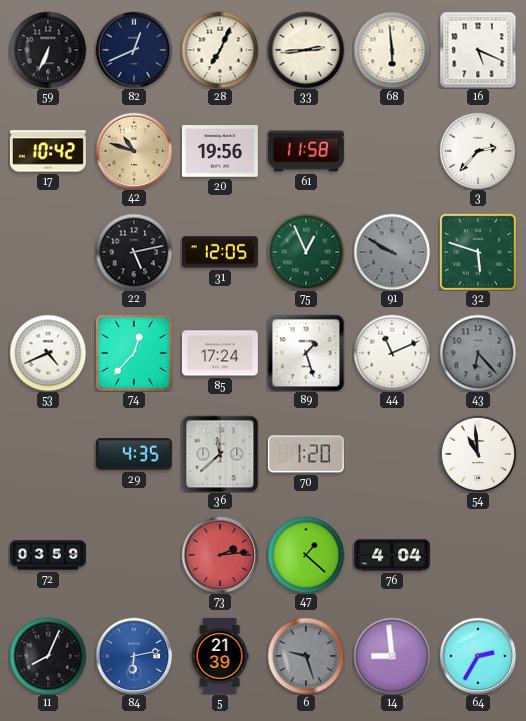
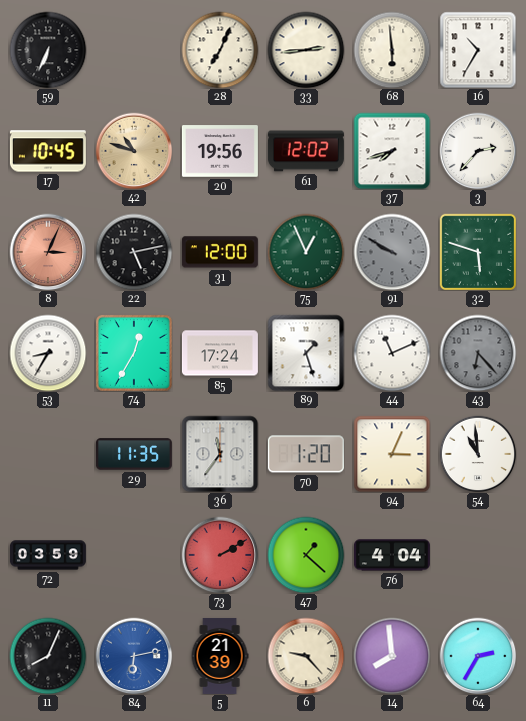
82: 12:41 -> none
16: 5:19 -> 10:35
17: 10:42 -> 10:45
61: 11:58 -> 12:02
37: none -> 7:42
8: none -> 3:04
31: 12:05 -> 12:00
53: 4:41 -> 8:35
74: 12:37 -> 12:35
29: 4:35 -> 11:35
36: 11:38 -> 11:36
94: none -> 3:04
73: 2:14 -> 2:10
6: 9:27 -> 9:23
6 dial: grey -> cream
14: 8:59 -> 7:59
